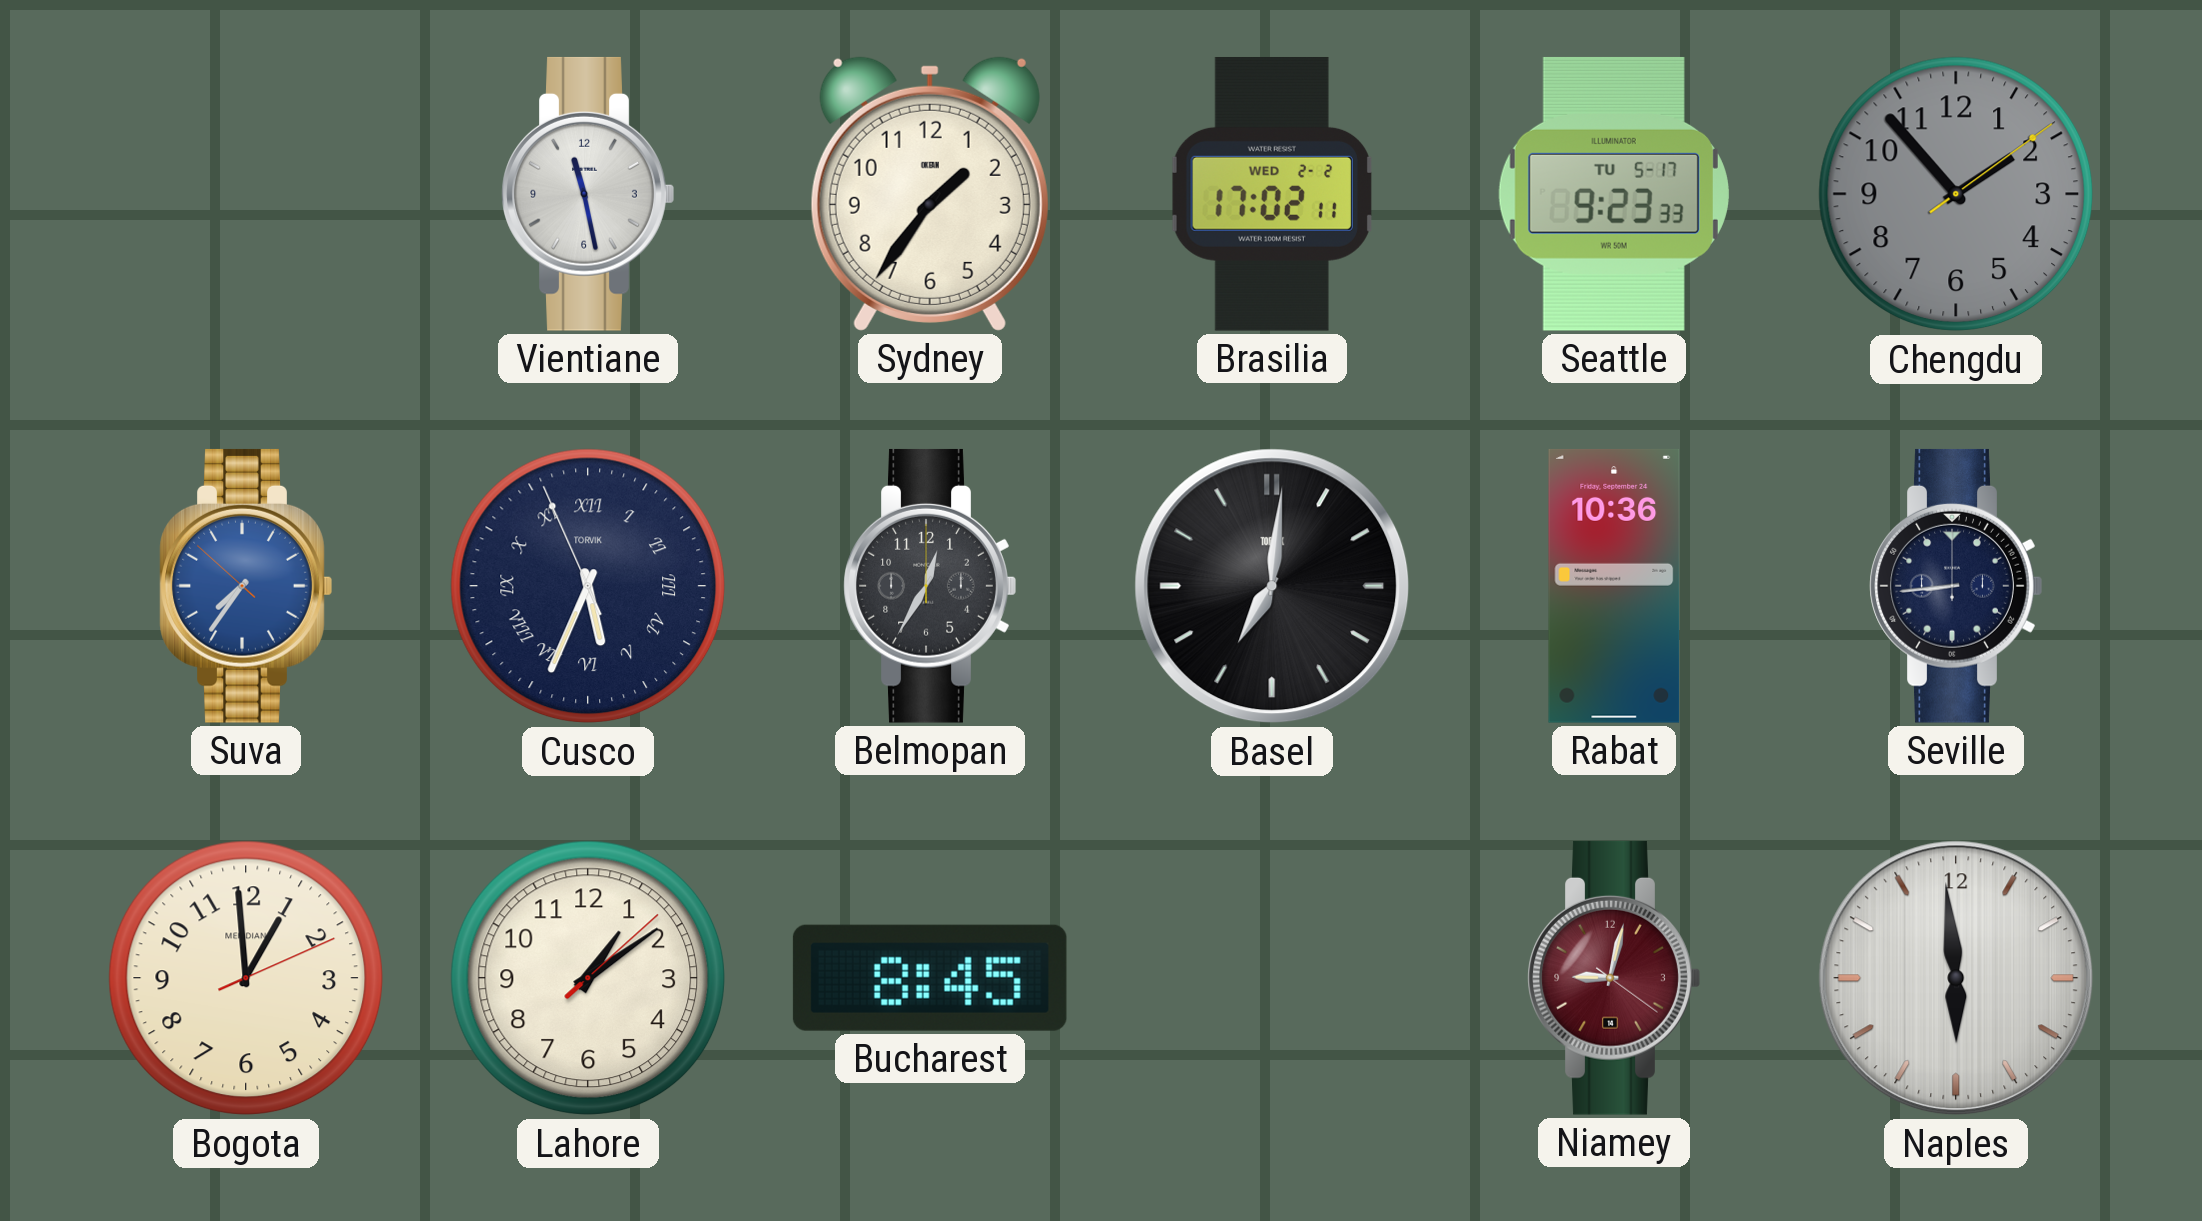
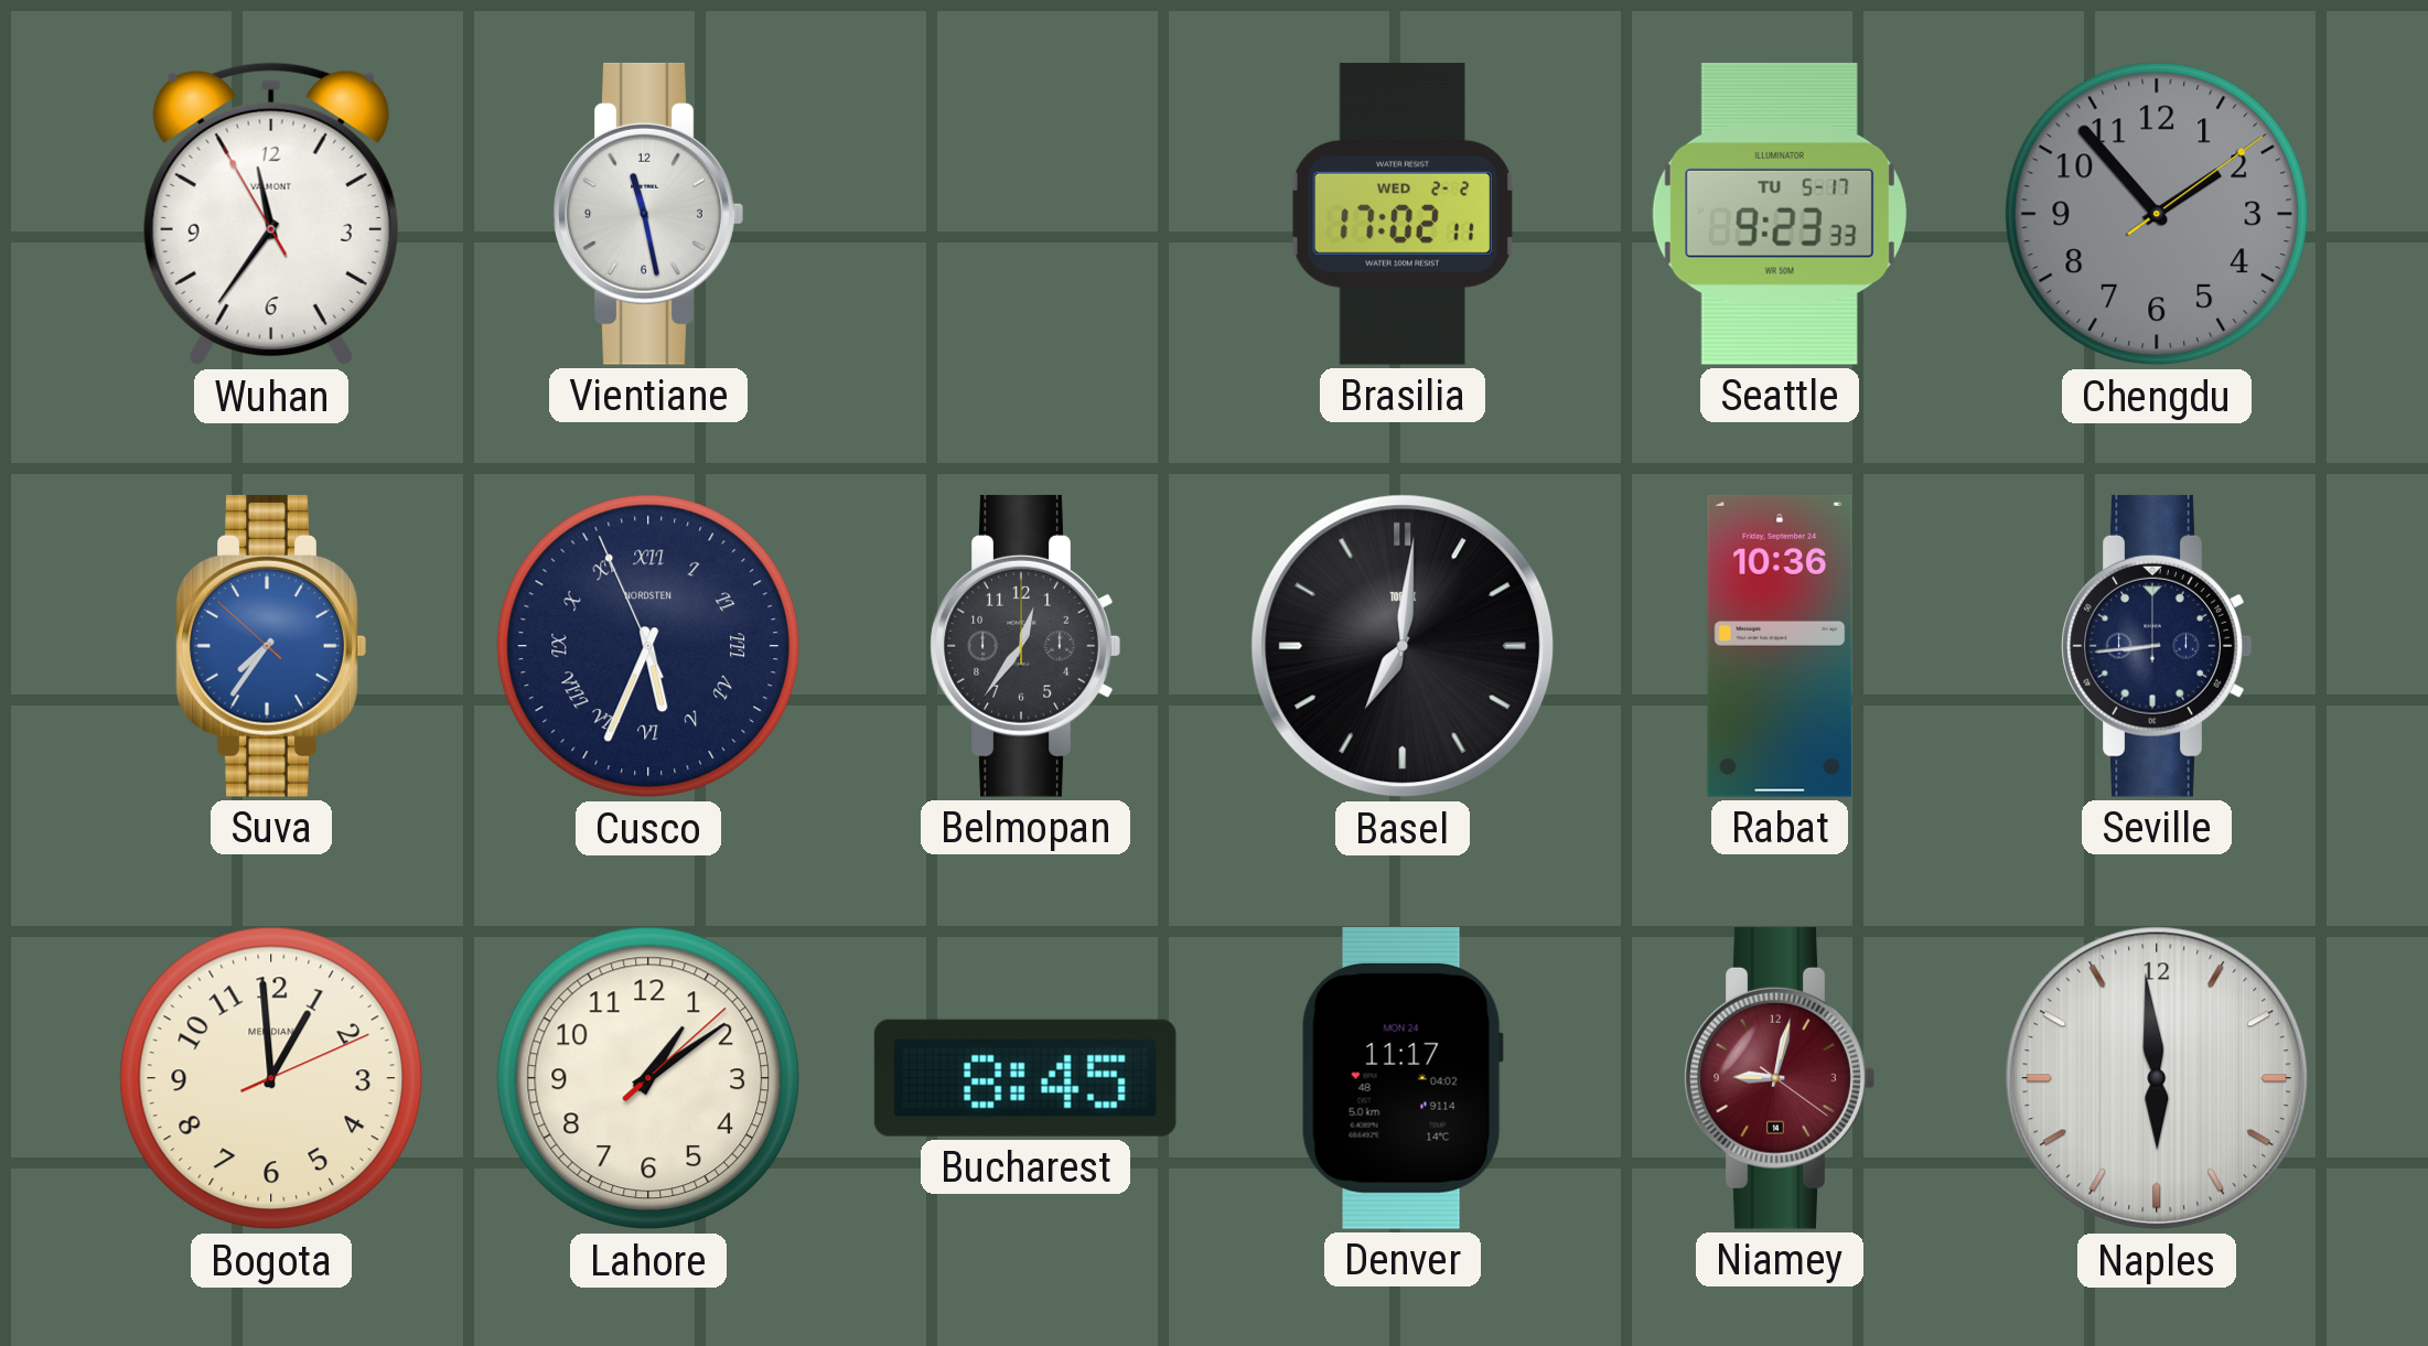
Wuhan: none -> 11:35
Sydney: 1:36 -> none
Cusco brand: TORVIK -> NORDSTEN
Belmopan: 12:35 -> 12:36
Denver: none -> 11:17
